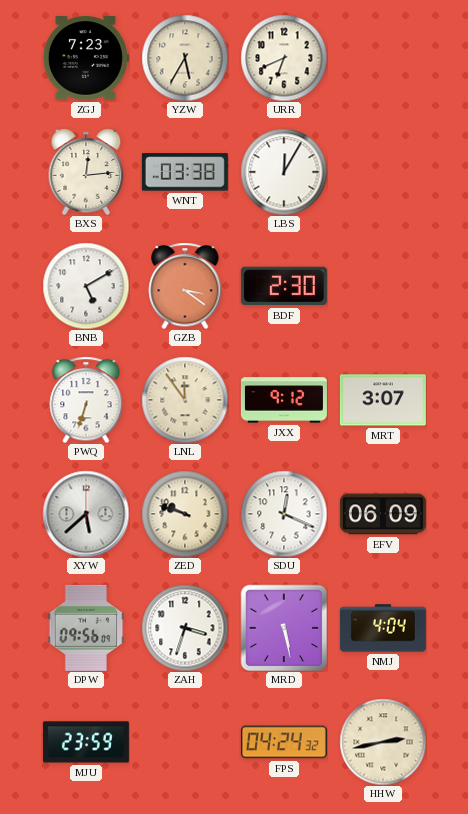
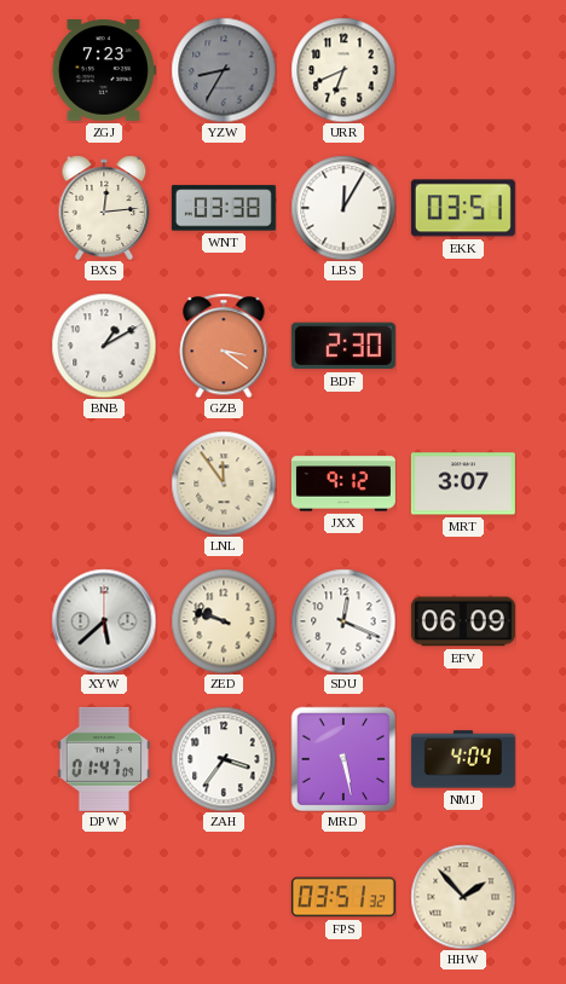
YZW: 5:35 -> 8:35
YZW dial: cream -> grey
EKK: none -> 03:51
BNB: 5:10 -> 1:10
PWQ: 6:33 -> none
DPW: 09:56 -> 01:47
ZAH: 3:33 -> 3:36
MJU: 23:59 -> none
FPS: 04:24 -> 03:51
HHW: 2:43 -> 1:53
